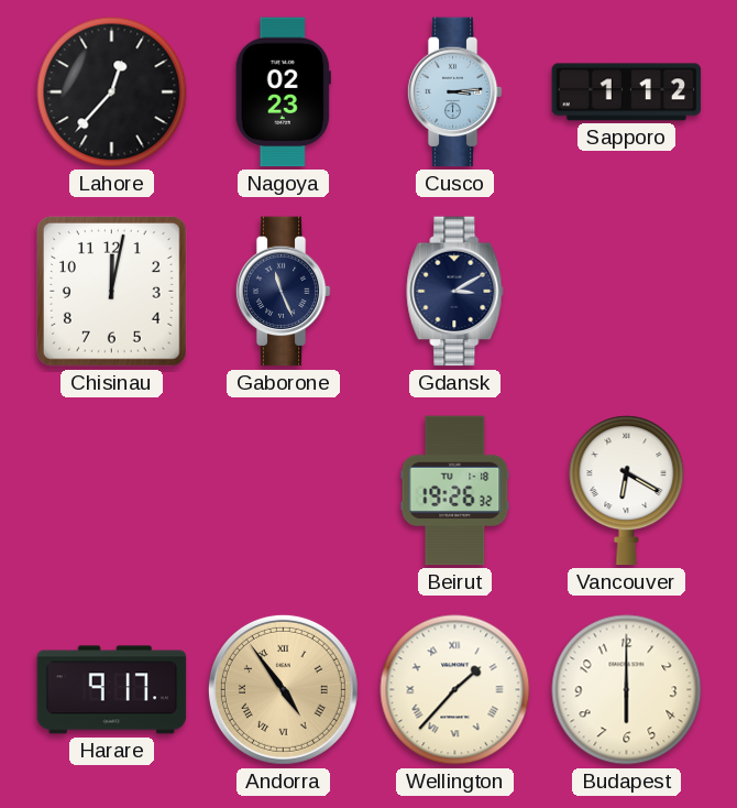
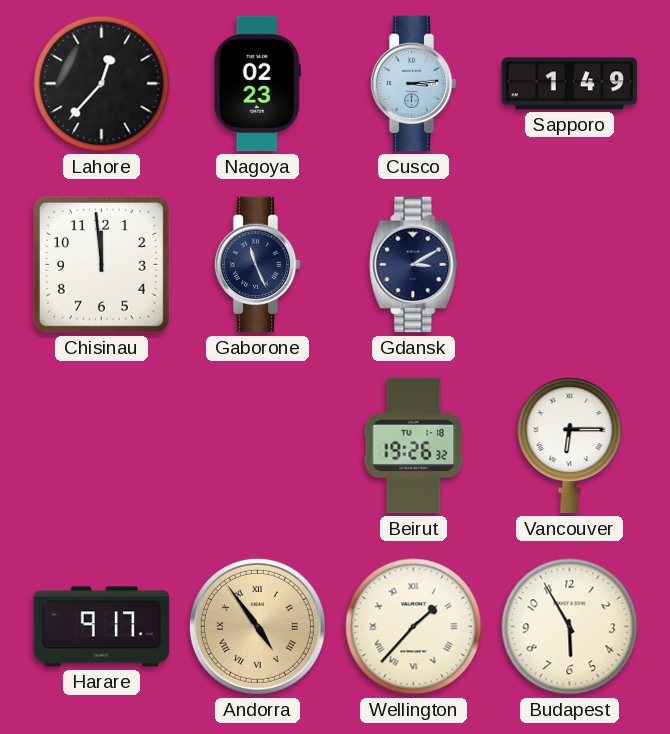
Sapporo: 1:12 -> 1:49
Chisinau: 12:02 -> 11:59
Vancouver: 6:20 -> 6:15
Budapest: 6:00 -> 5:55
